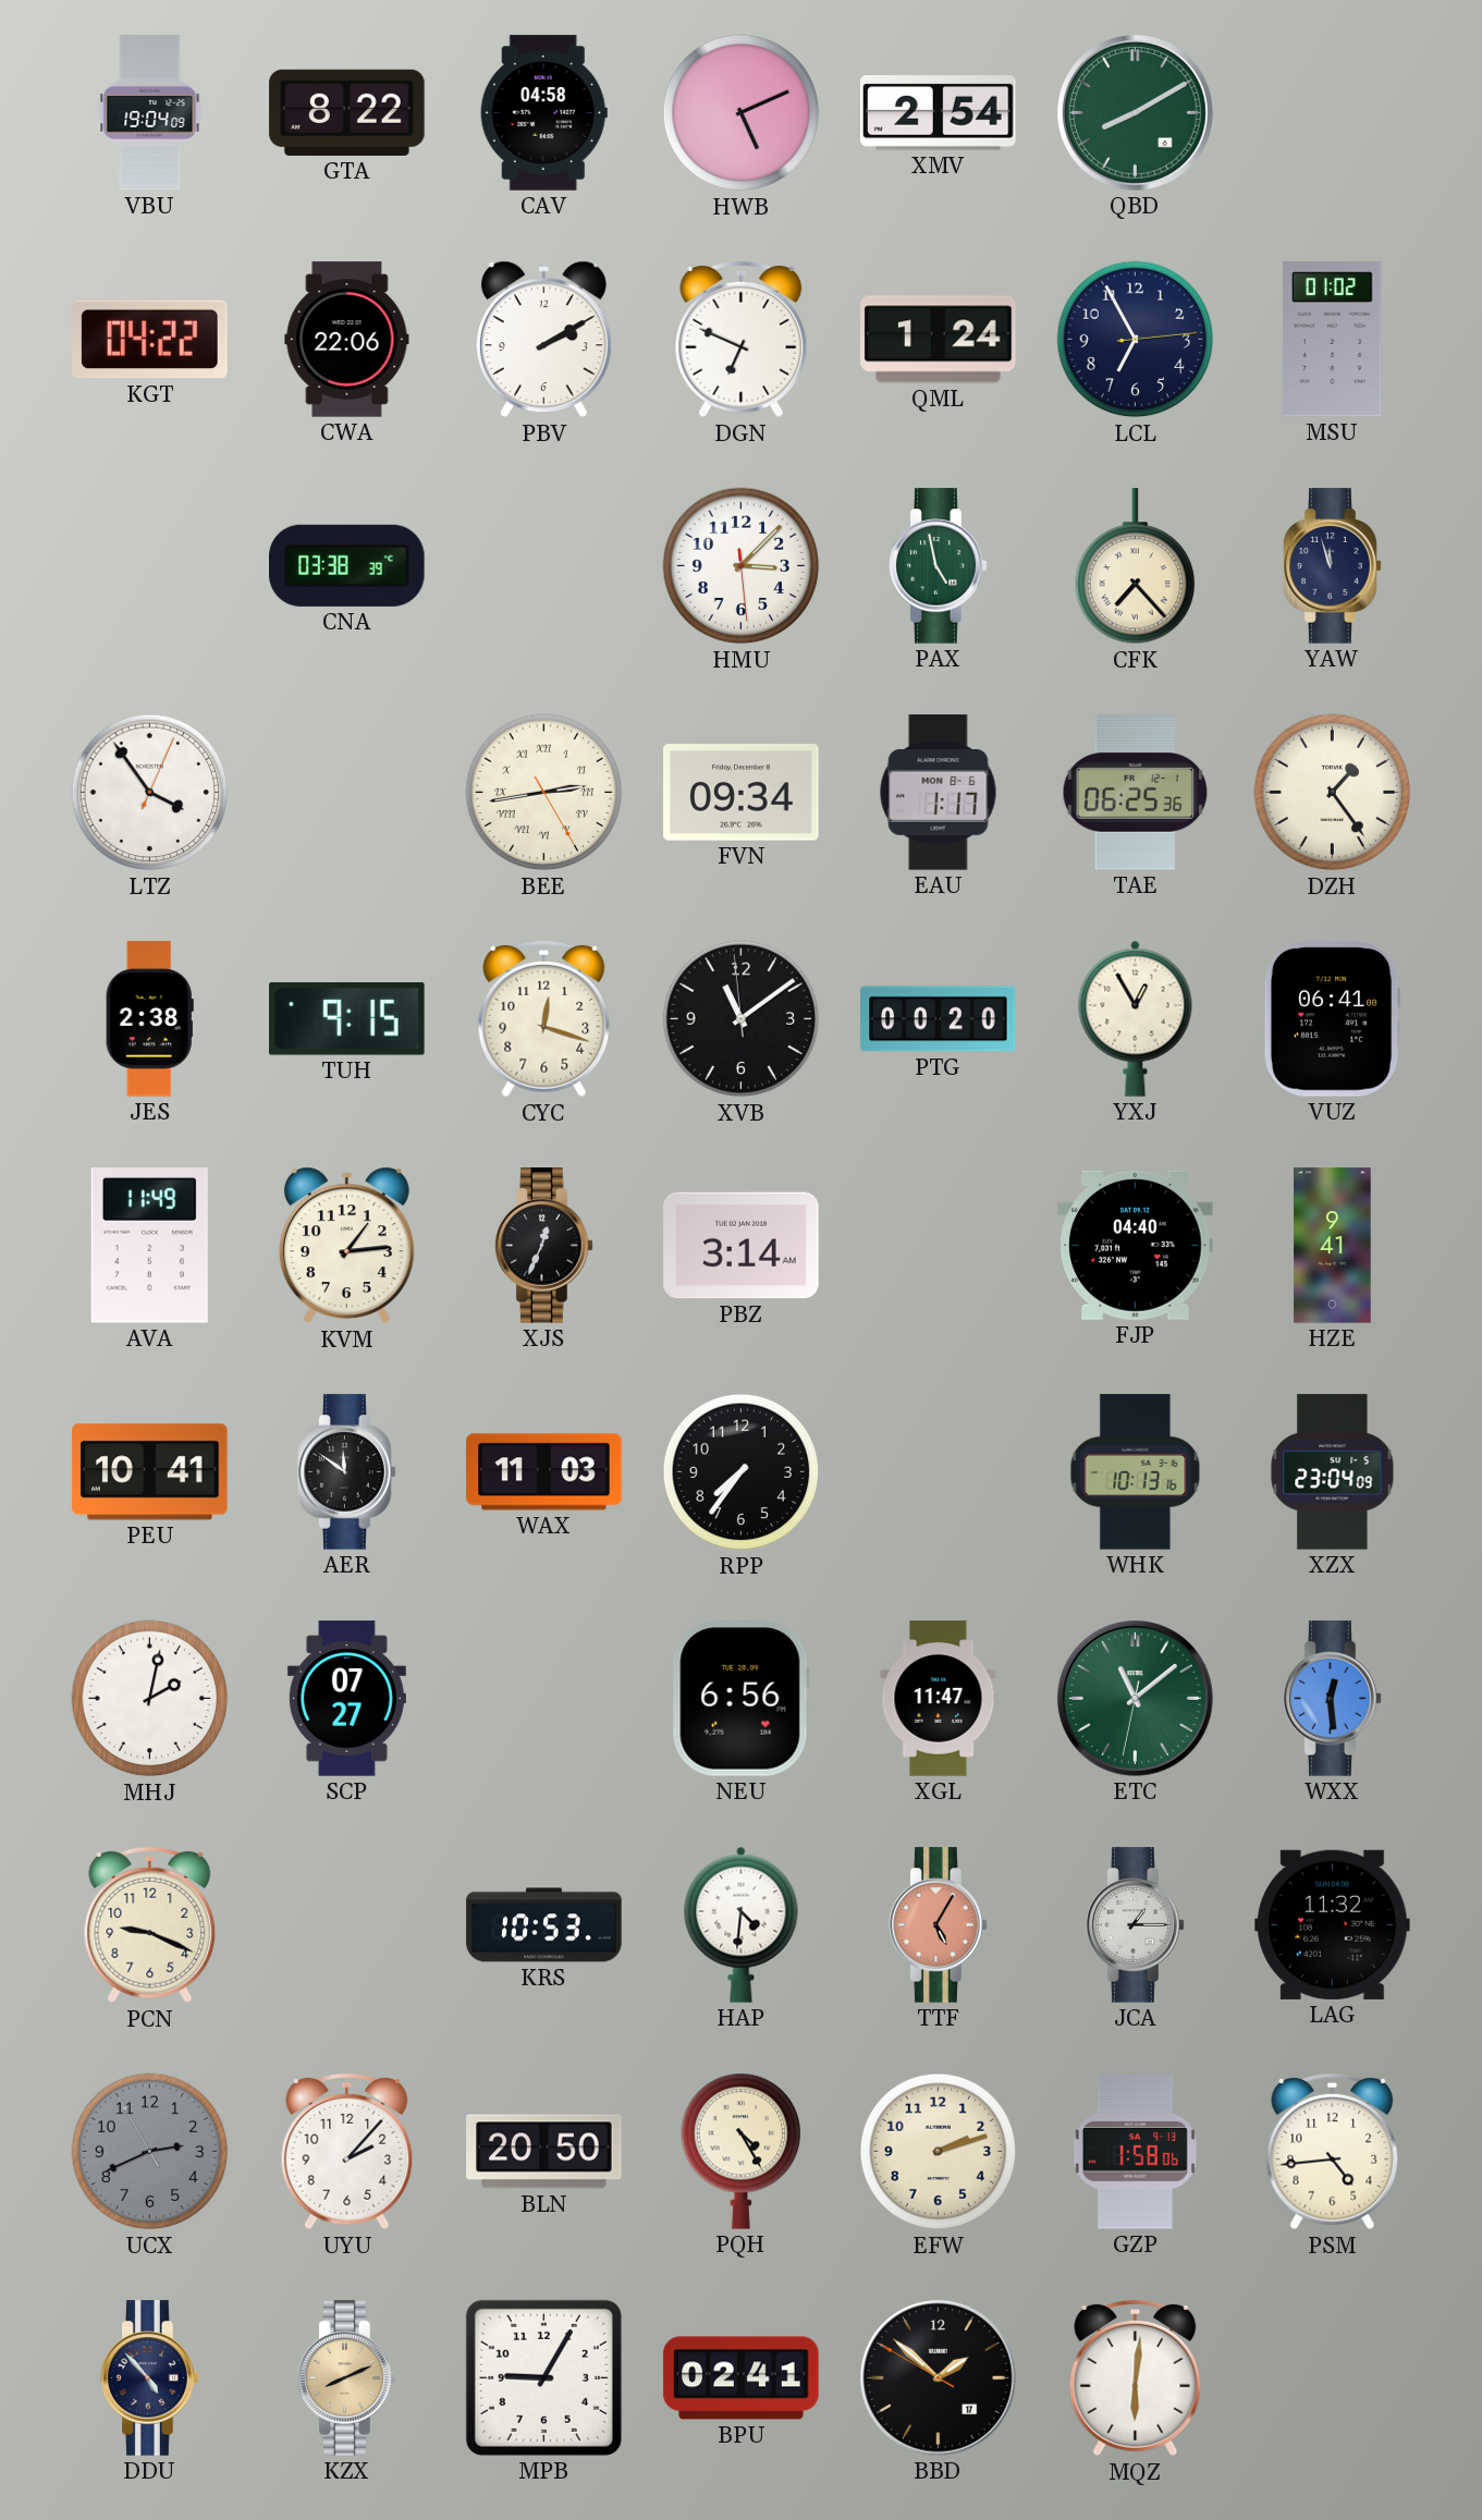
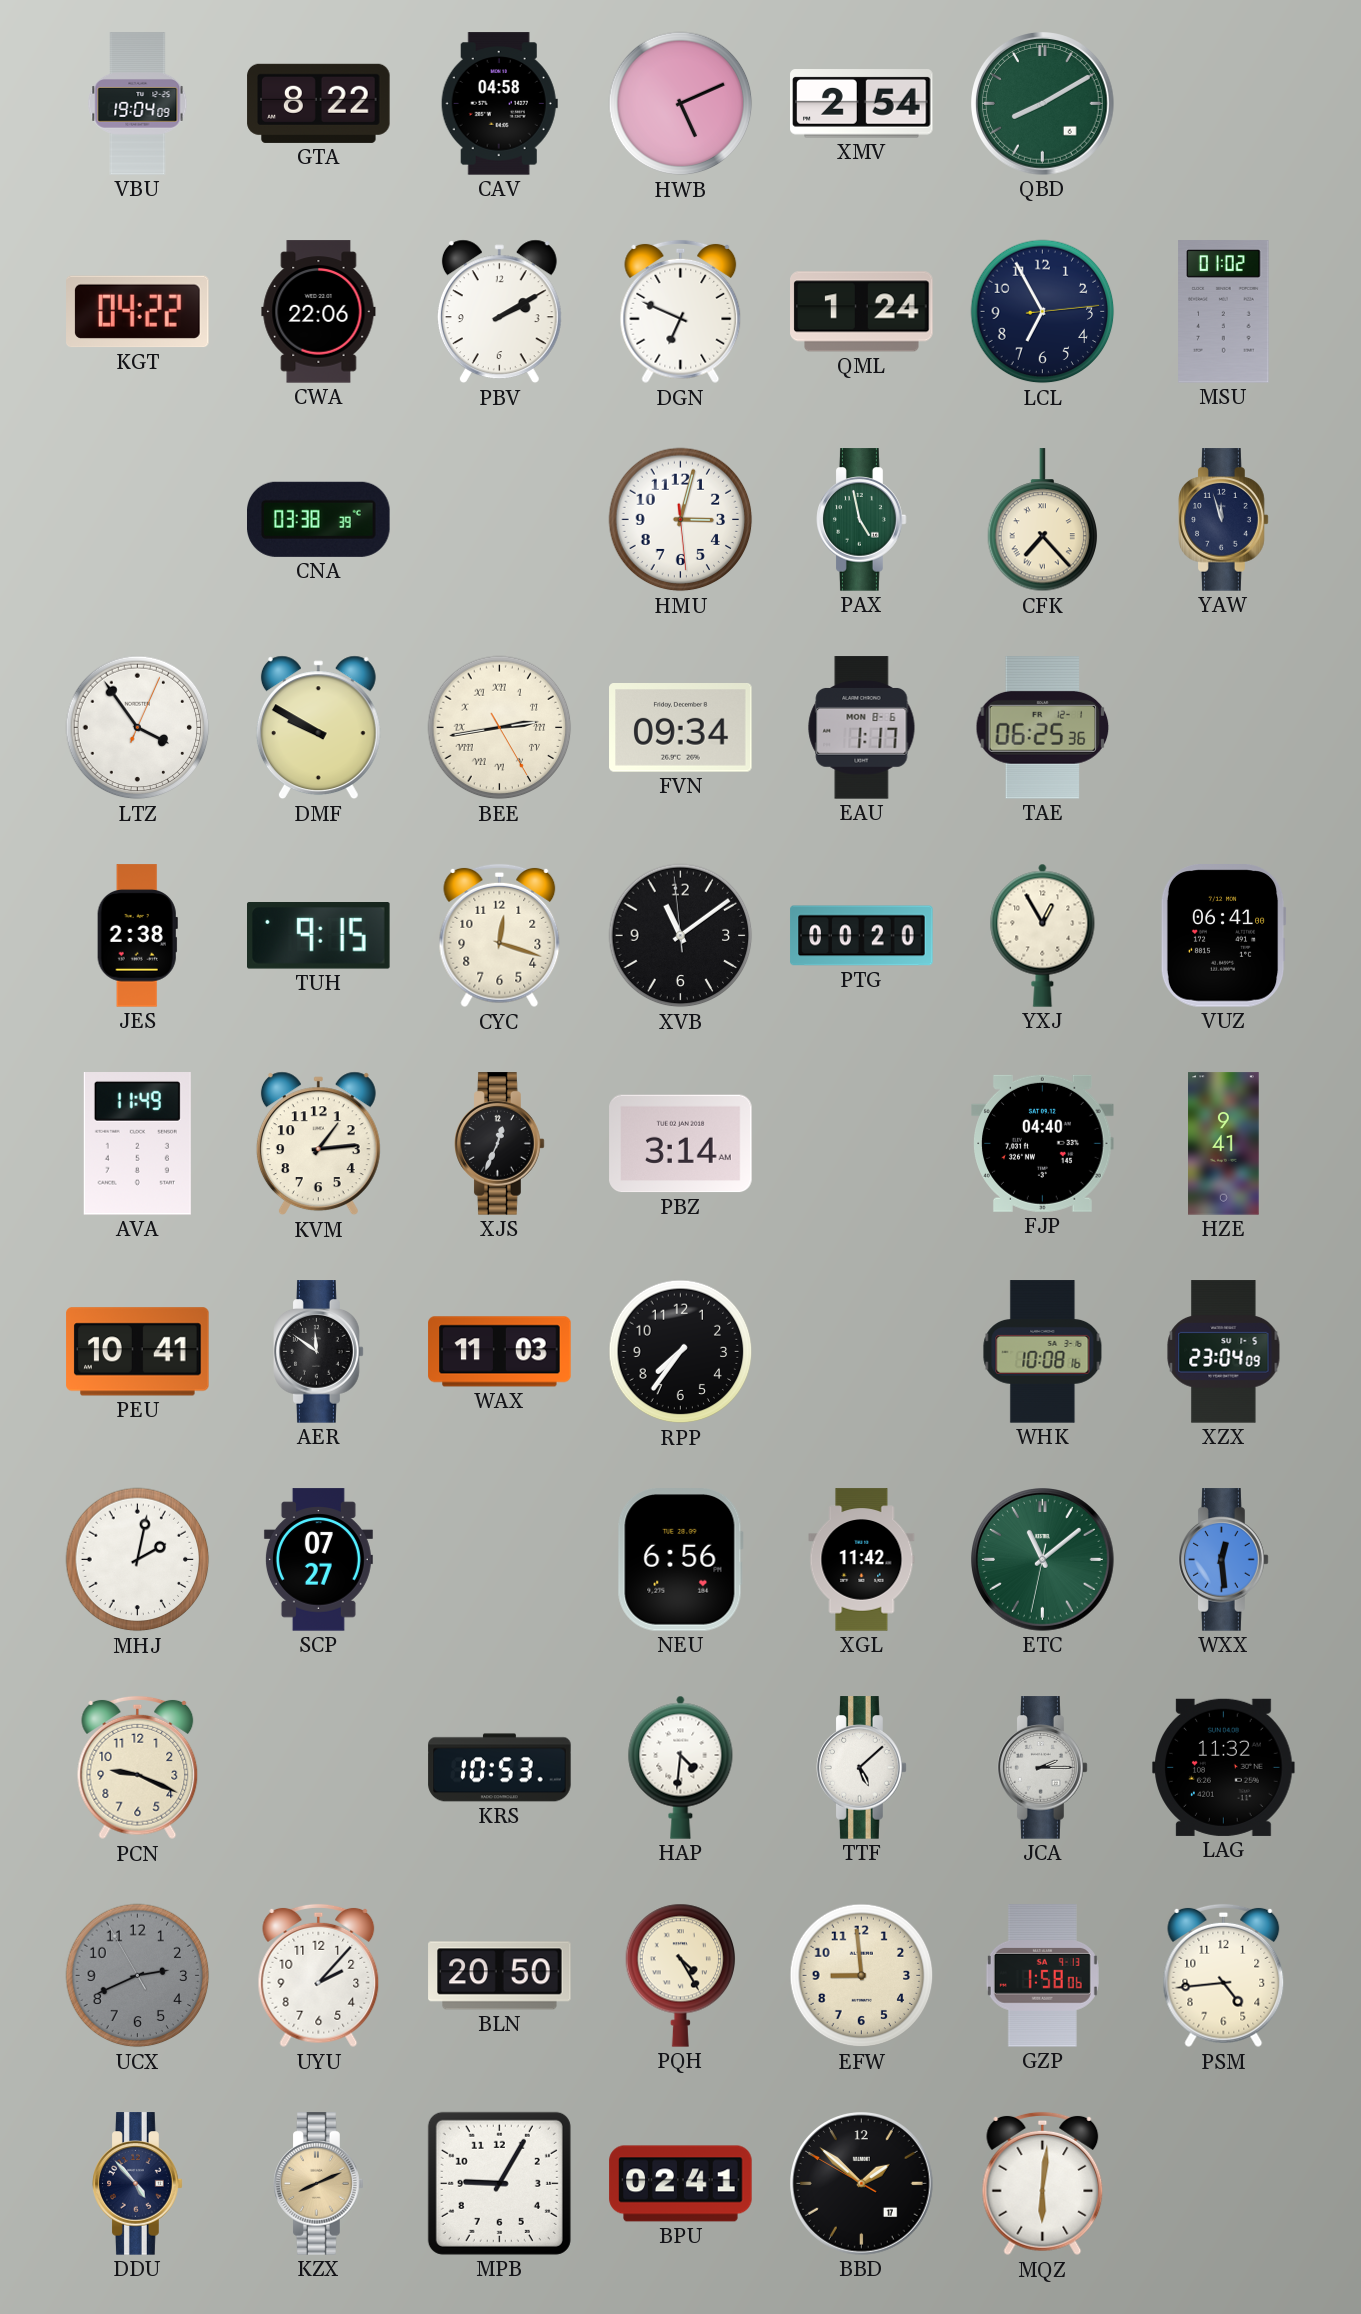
HMU: 3:07 -> 3:02
DMF: none -> 9:50
DZH: 1:24 -> none
WHK: 10:13 -> 10:08
XGL: 11:47 -> 11:42
TTF: 5:05 -> 5:08
TTF dial: salmon -> white
JCA: 1:15 -> 2:15
EFW: 2:12 -> 8:59
